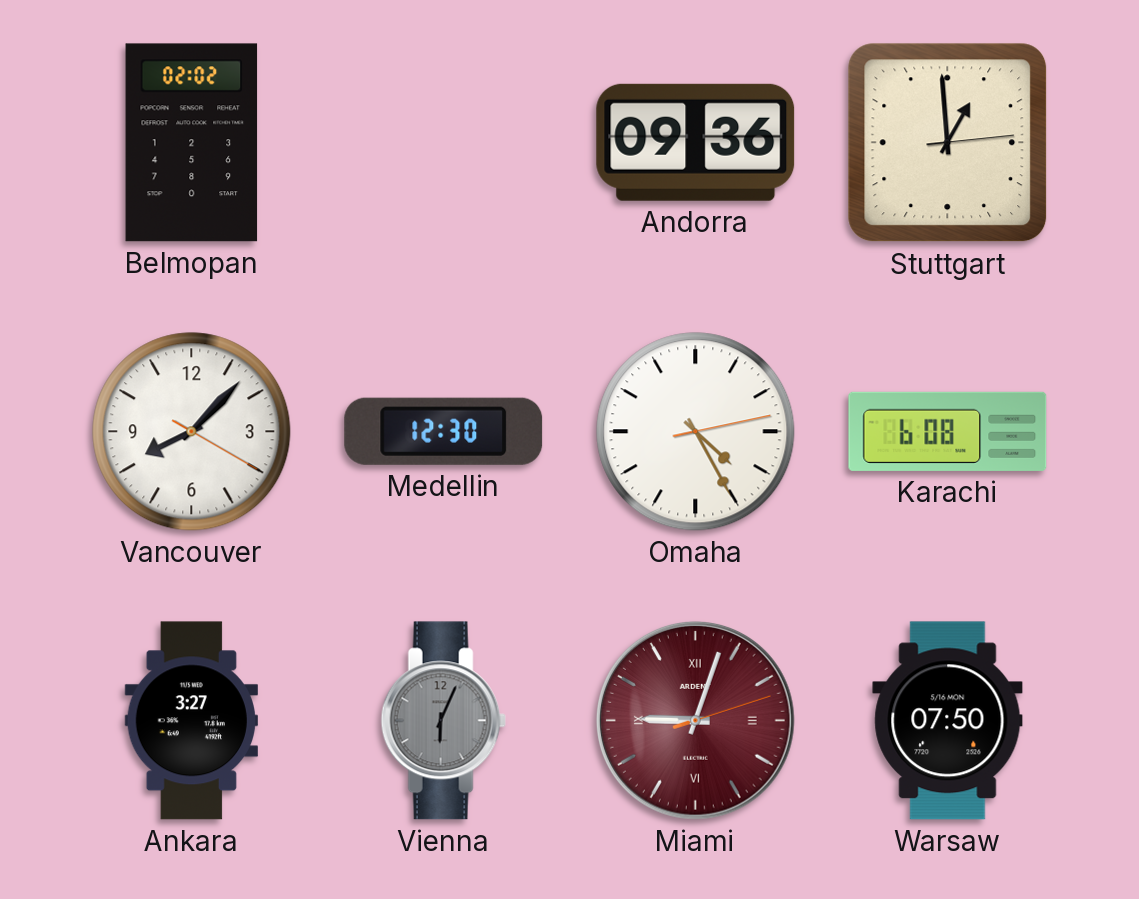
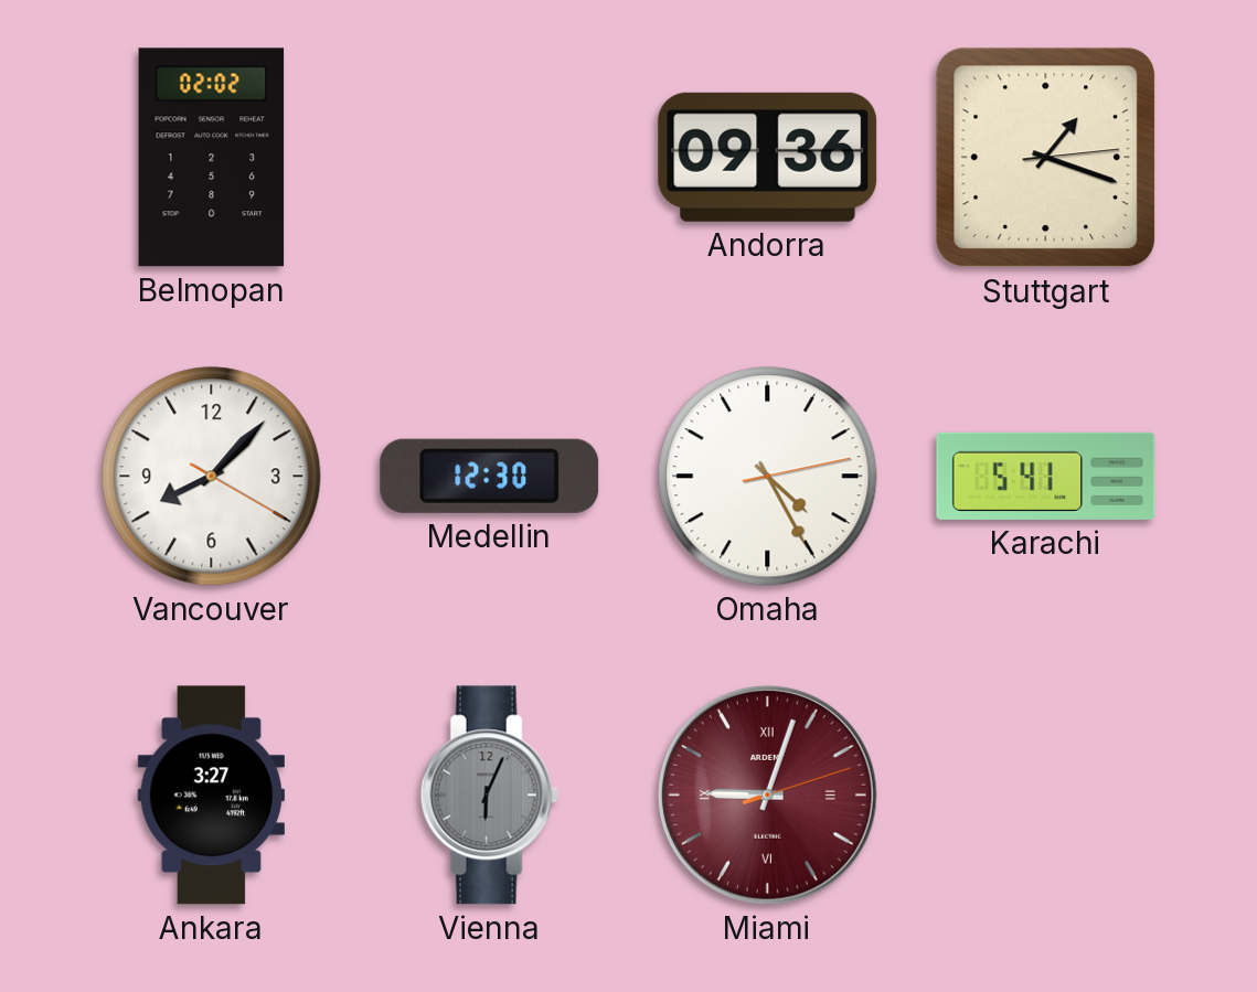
Stuttgart: 12:59 -> 1:18
Karachi: 6:08 -> 5:41
Warsaw: 07:50 -> none
